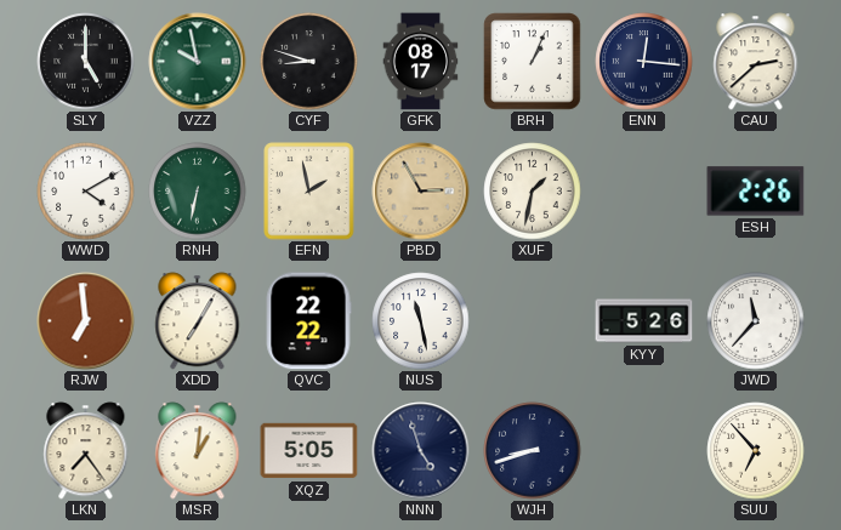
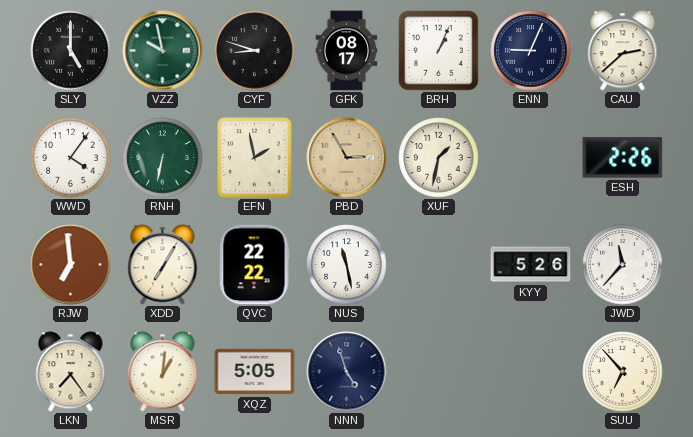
ENN: 12:16 -> 9:04
WWD: 4:10 -> 4:06
WJH: 8:42 -> none
